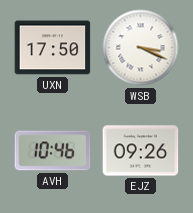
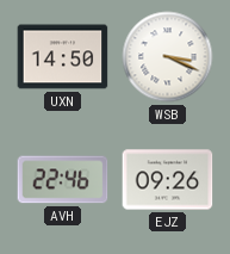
UXN: 17:50 -> 14:50
AVH: 10:46 -> 22:46
